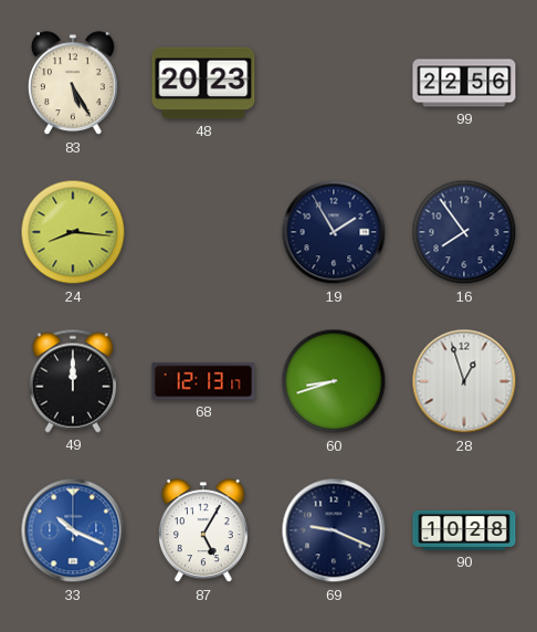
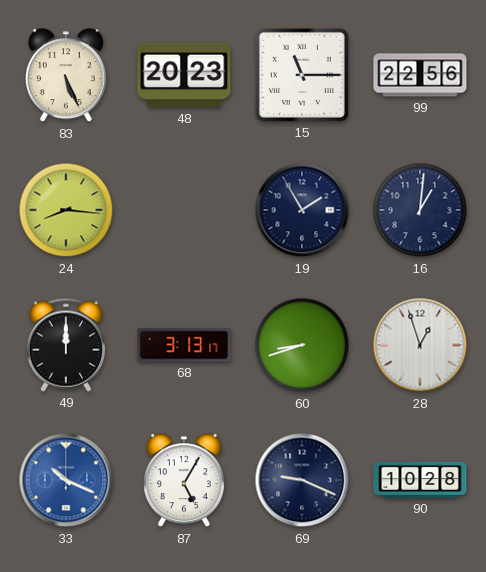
83: 5:25 -> 5:26
15: none -> 11:15
16: 7:54 -> 1:01
68: 12:13 -> 3:13
